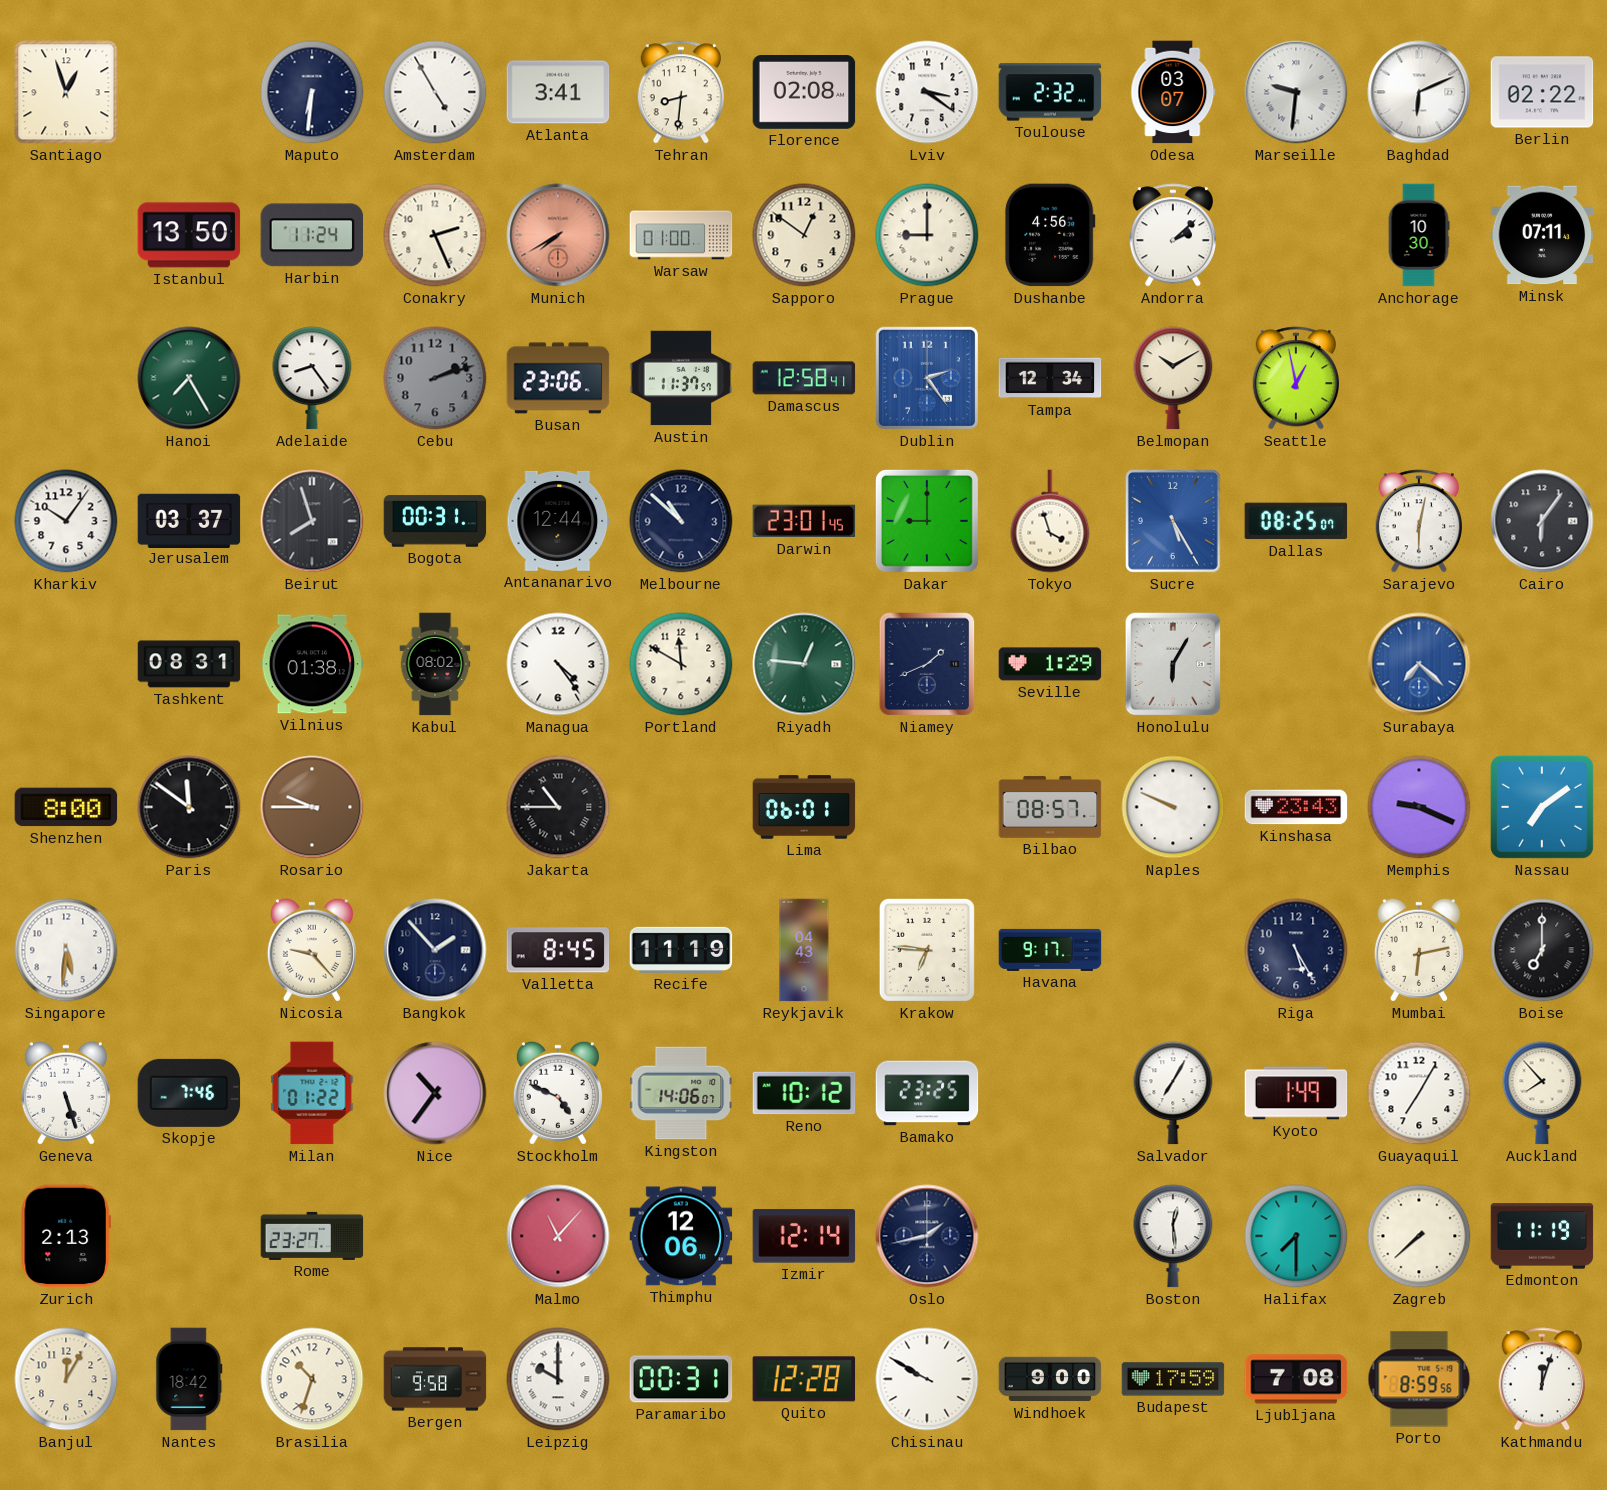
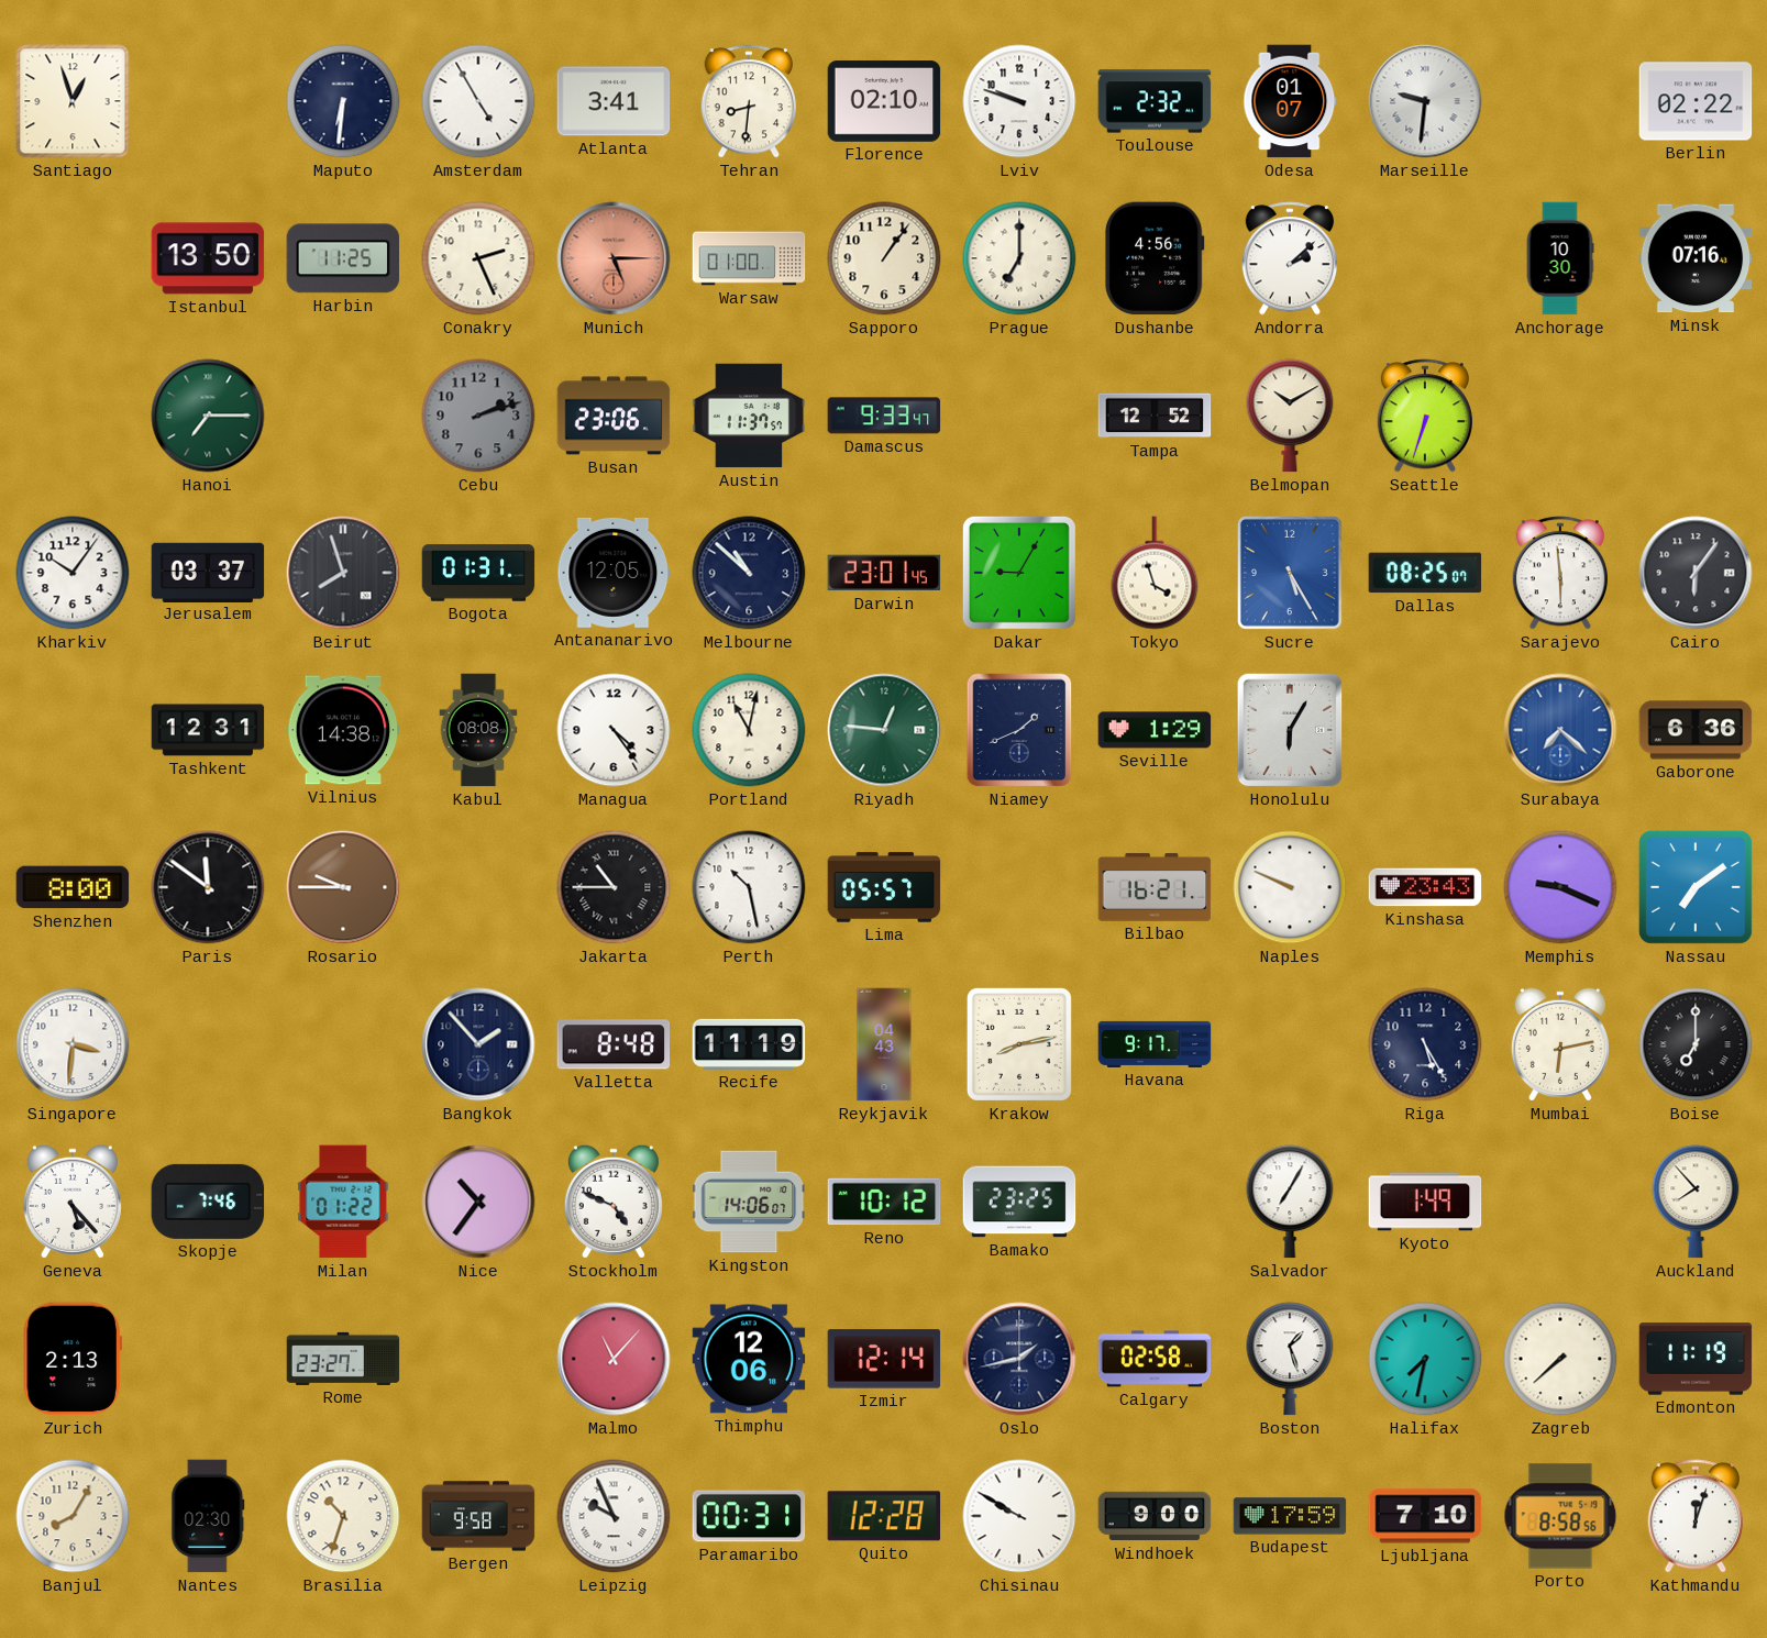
Florence: 02:08 -> 02:10
Lviv: 3:21 -> 9:48
Odesa: 03:07 -> 01:07
Baghdad: 6:11 -> none
Harbin: 11:24 -> 11:25
Munich: 7:40 -> 5:15
Sapporo: 12:51 -> 1:06
Prague: 9:00 -> 7:00
Minsk: 07:11 -> 07:16
Hanoi: 7:25 -> 7:15
Adelaide: 8:24 -> none
Damascus: 12:58 -> 9:33
Dublin: 2:24 -> none
Tampa: 12:34 -> 12:52
Seattle: 12:58 -> 6:33
Bogota: 00:31 -> 01:31
Antananarivo: 12:44 -> 12:05
Dakar: 9:00 -> 9:05
Sarajevo: 6:02 -> 5:59
Tashkent: 08:31 -> 12:31
Vilnius: 01:38 -> 14:38
Kabul: 08:02 -> 08:08
Portland: 11:50 -> 11:02
Gaborone: none -> 6:36
Perth: none -> 10:28
Lima: 06:01 -> 05:57
Bilbao: 08:57 -> 16:21
Singapore: 5:31 -> 3:31
Nicosia: 9:23 -> none
Valletta: 8:45 -> 8:48
Krakow: 6:46 -> 8:13
Geneva: 5:27 -> 5:23
Guayaquil: 7:05 -> none
Calgary: none -> 02:58
Boston: 12:29 -> 1:27
Halifax: 7:30 -> 7:32
Banjul: 12:05 -> 8:05
Nantes: 18:42 -> 02:30
Leipzig: 10:00 -> 9:56
Ljubljana: 7:08 -> 7:10
Porto: 8:59 -> 8:58
